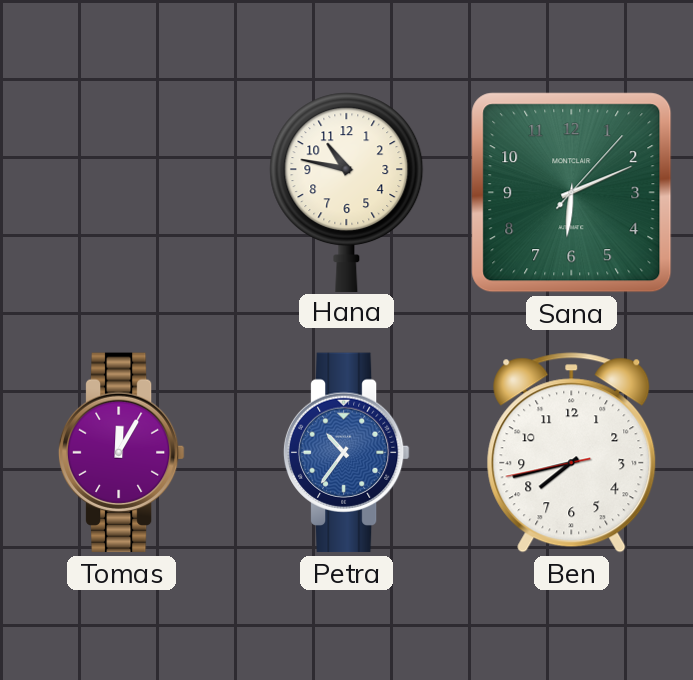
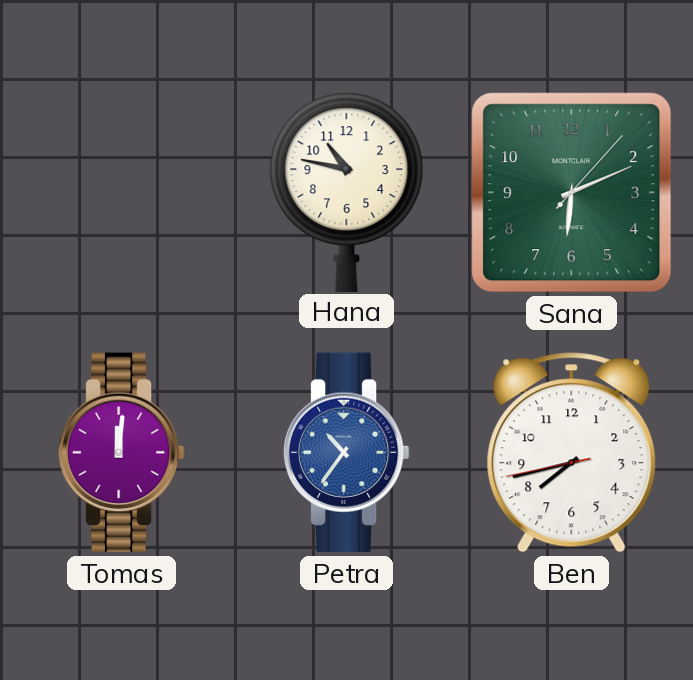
Tomas: 12:05 -> 12:01
